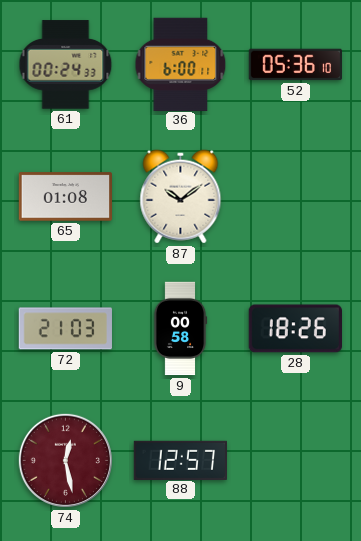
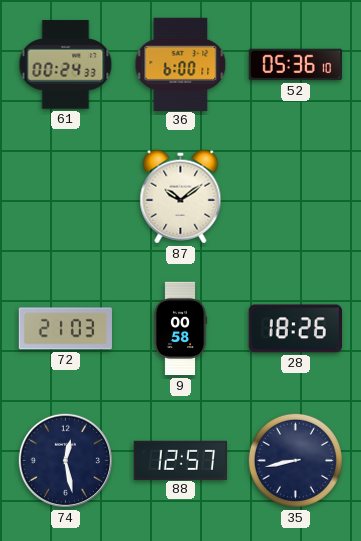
65: 01:08 -> none
74 dial: burgundy -> navy
35: none -> 8:43
